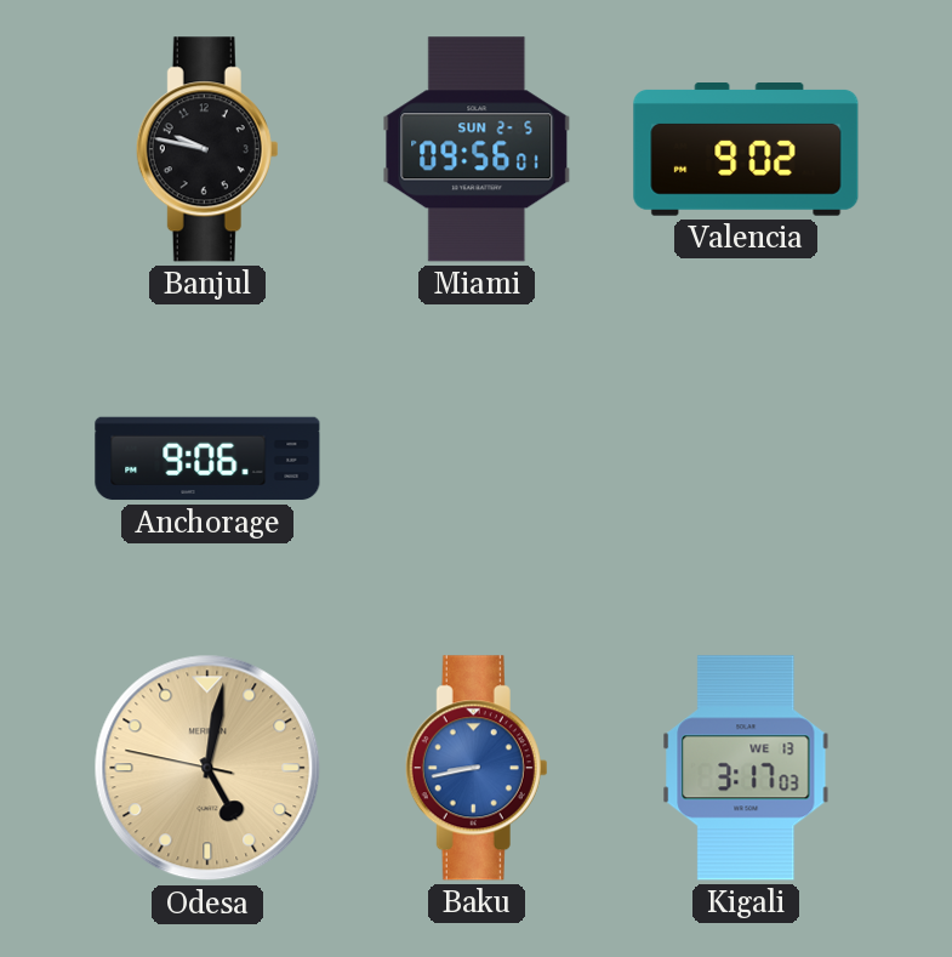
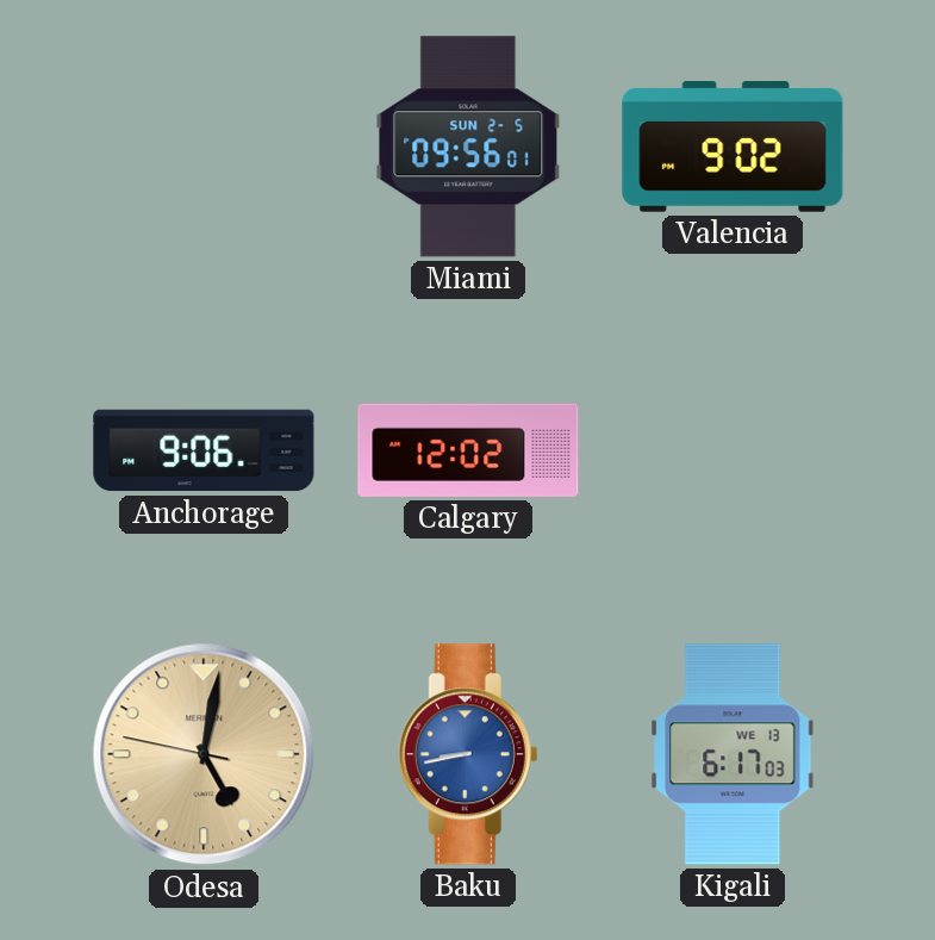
Banjul: 9:47 -> none
Calgary: none -> 12:02
Kigali: 3:17 -> 6:17
